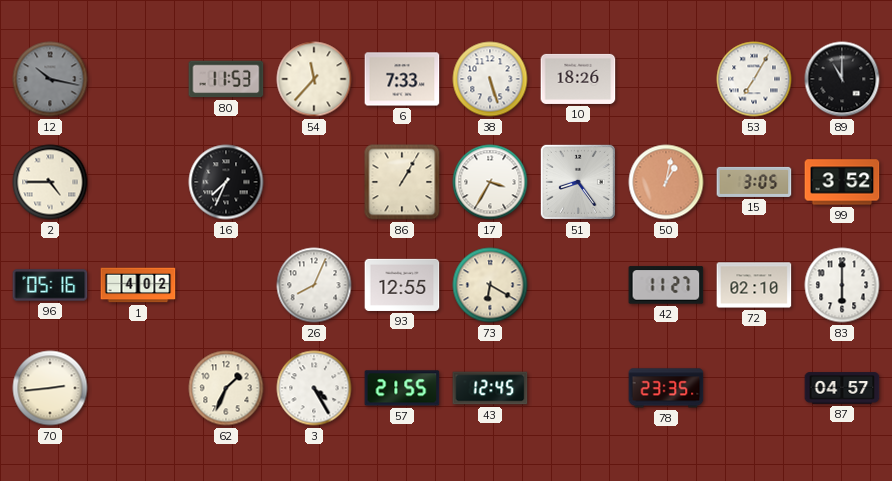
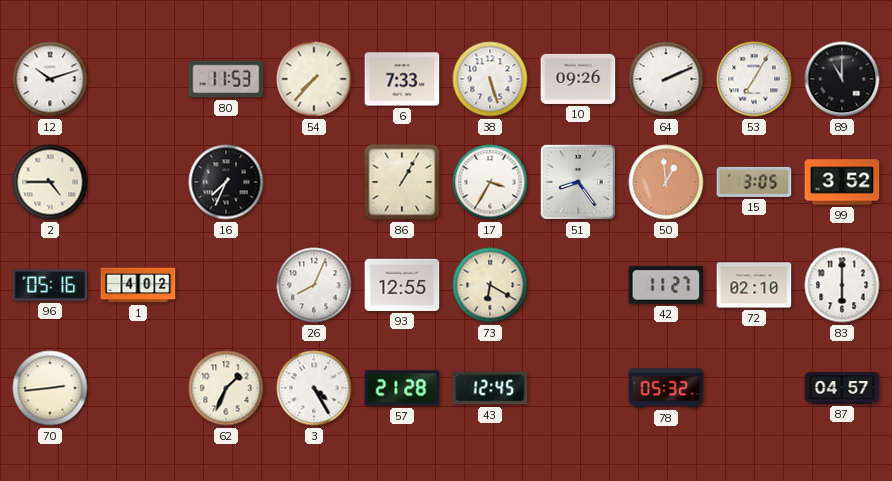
12: 10:17 -> 10:12
12 dial: grey -> white
54: 11:37 -> 7:37
10: 18:26 -> 09:26
64: none -> 2:11
50: 1:02 -> 12:59
57: 21:55 -> 21:28
78: 23:35 -> 05:32
